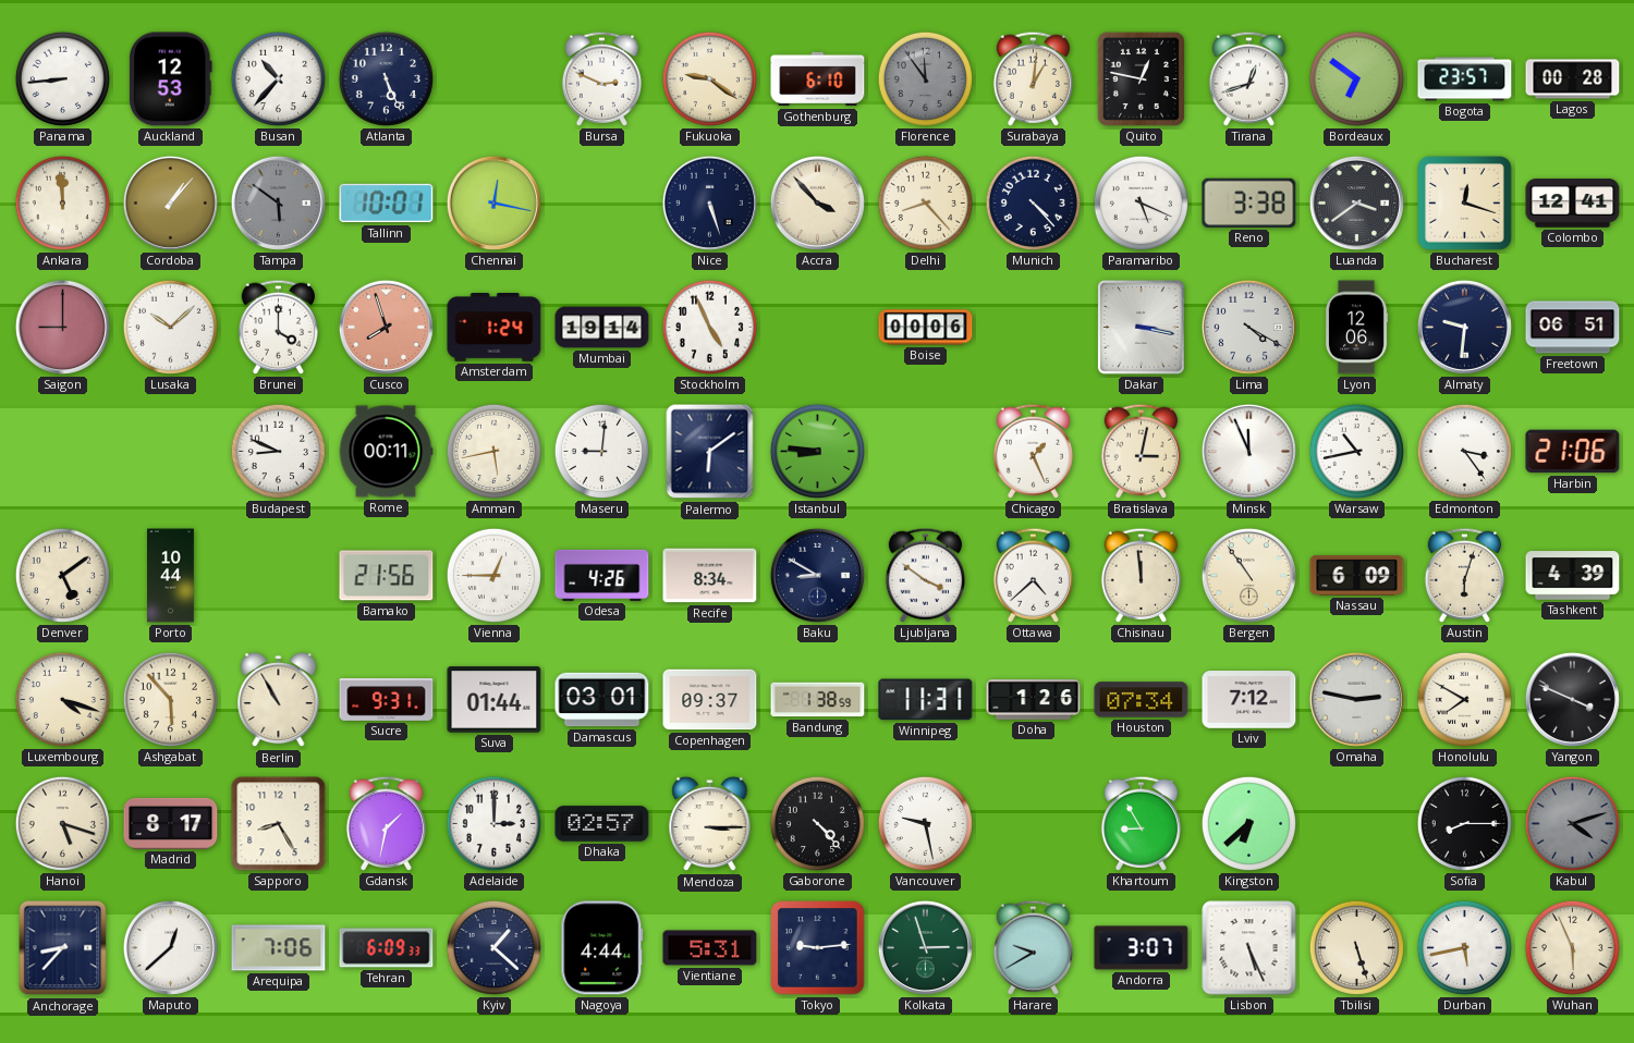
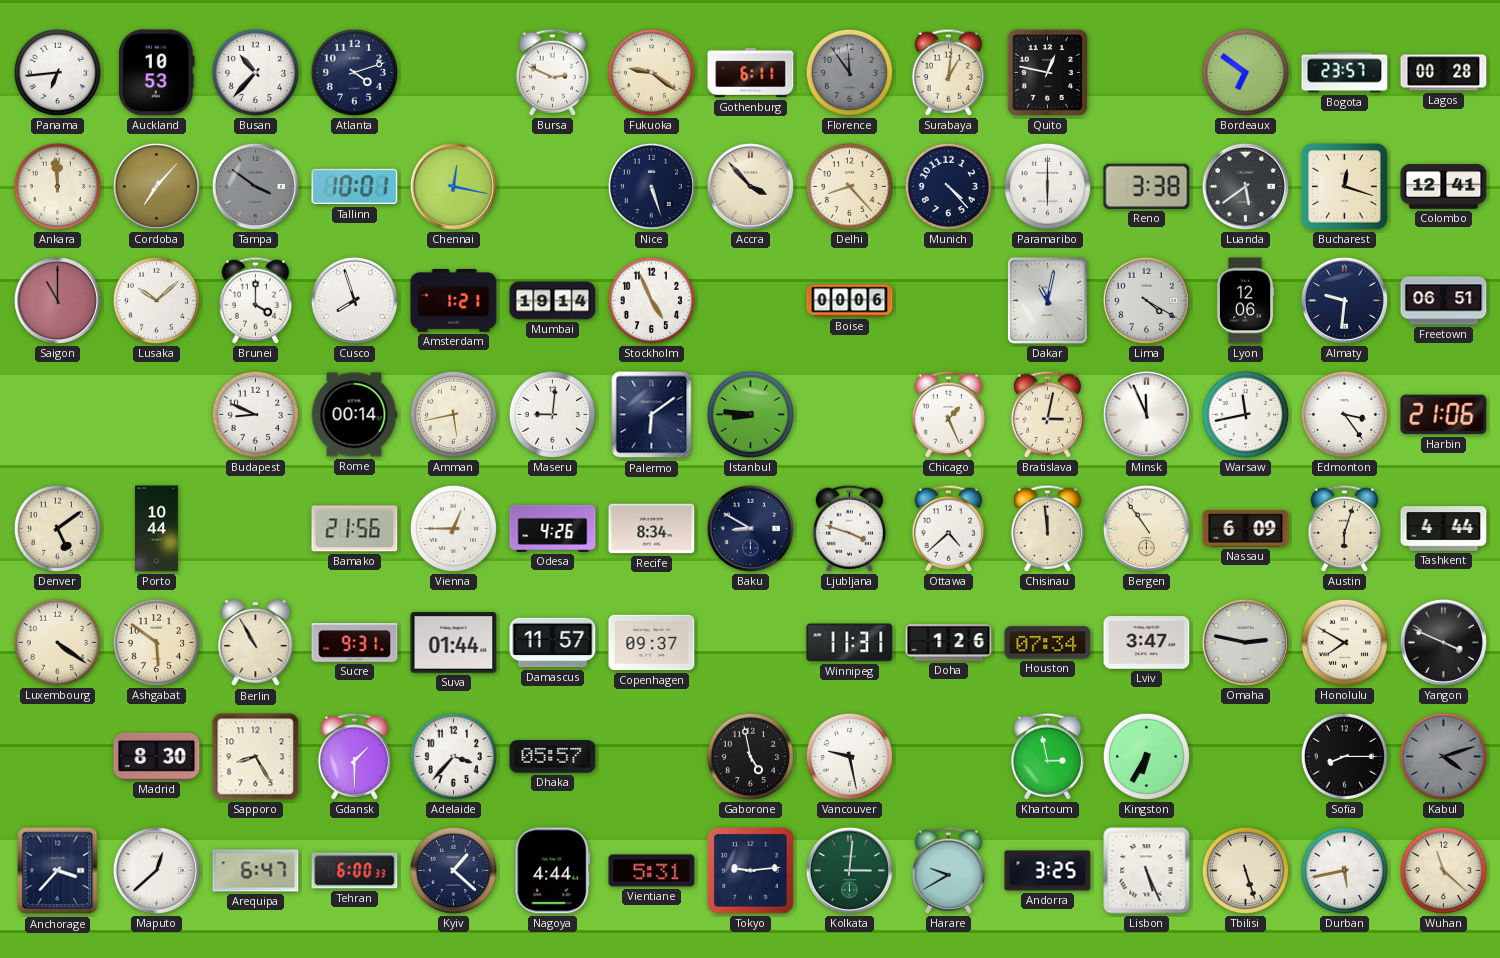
Panama: 8:44 -> 6:44
Auckland: 12:53 -> 10:53
Atlanta: 5:26 -> 4:12
Gothenburg: 6:10 -> 6:11
Tirana: 12:42 -> none
Cordoba: 1:07 -> 7:07
Tampa: 5:51 -> 3:51
Paramaribo: 5:19 -> 6:00
Luanda: 3:39 -> 5:39
Saigon: 9:00 -> 11:00
Cusco dial: salmon -> white
Amsterdam: 1:24 -> 1:21
Dakar: 3:17 -> 11:02
Rome: 00:11 -> 00:14
Warsaw: 10:43 -> 11:43
Ljubljana: 3:51 -> 3:48
Tashkent: 4:39 -> 4:44
Luxembourg: 4:18 -> 4:21
Ashgabat: 5:53 -> 5:51
Damascus: 03:01 -> 11:57
Bandung: 1:38 -> none
Lviv: 7:12 -> 3:47
Hanoi: 5:18 -> none
Madrid: 8:17 -> 8:30
Gdansk: 1:32 -> 1:30
Adelaide: 3:00 -> 3:37
Dhaka: 02:57 -> 05:57
Mendoza: 3:15 -> none
Gaborone: 4:23 -> 4:58
Khartoum: 8:55 -> 2:58
Kingston: 6:38 -> 6:35
Anchorage: 8:37 -> 3:37
Arequipa: 7:06 -> 6:47
Tehran: 6:09 -> 6:00
Kolkata: 2:57 -> 3:01
Andorra: 3:07 -> 3:25
Wuhan: 5:56 -> 11:22
